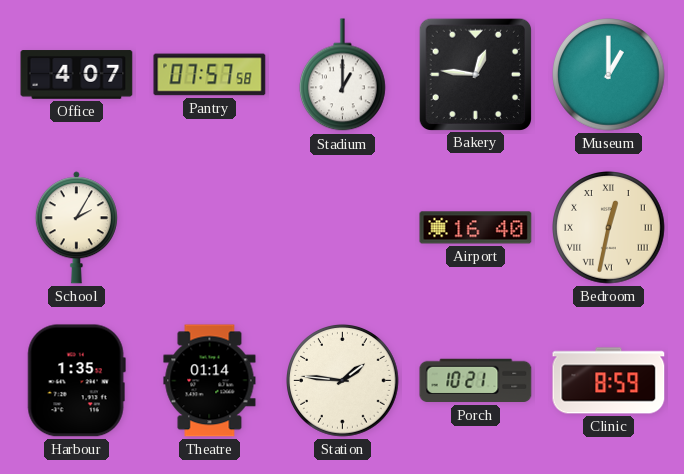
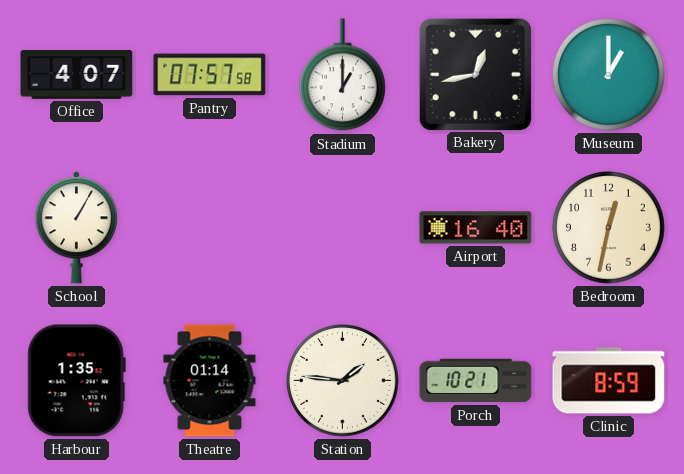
Bakery: 12:46 -> 12:43
School: 2:05 -> 1:05
Bedroom numerals: Roman -> Arabic
